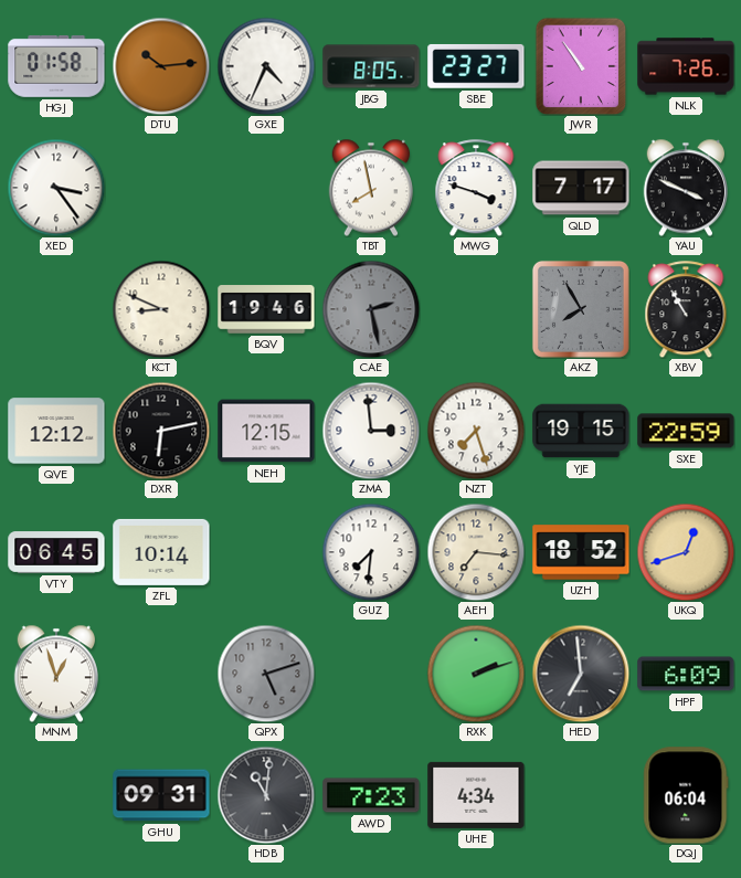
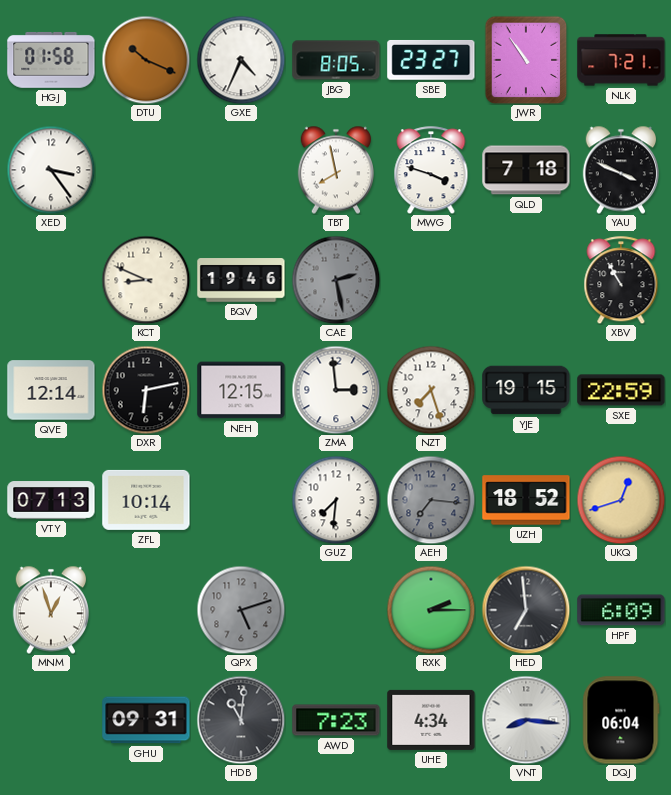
DTU: 10:14 -> 10:19
NLK: 7:26 -> 7:21
QLD: 7:17 -> 7:18
AKZ: 7:55 -> none
QVE: 12:12 -> 12:14
VTY: 06:45 -> 07:13
AEH dial: cream -> grey
RXK: 2:12 -> 2:15
VNT: none -> 8:16
